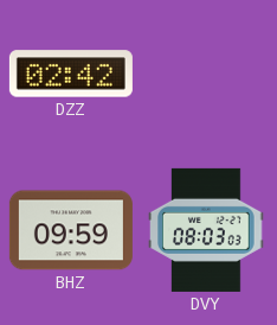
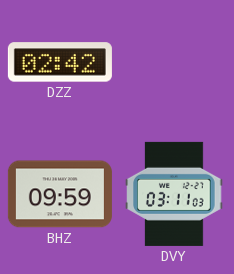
DVY: 08:03 -> 03:11
